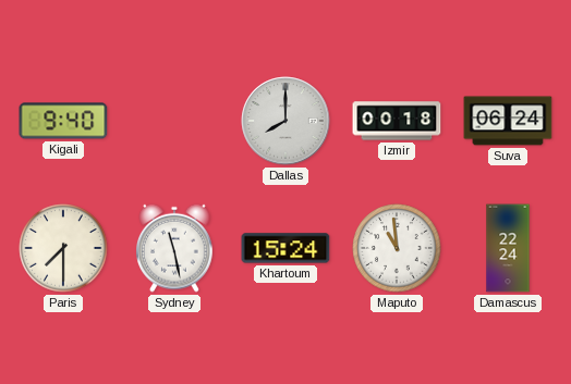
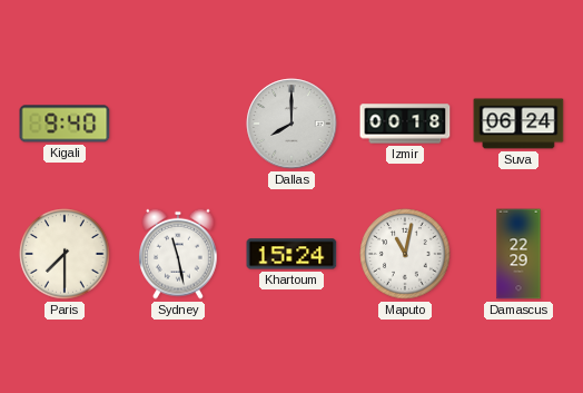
Maputo: 10:59 -> 11:02
Damascus: 22:24 -> 22:29
